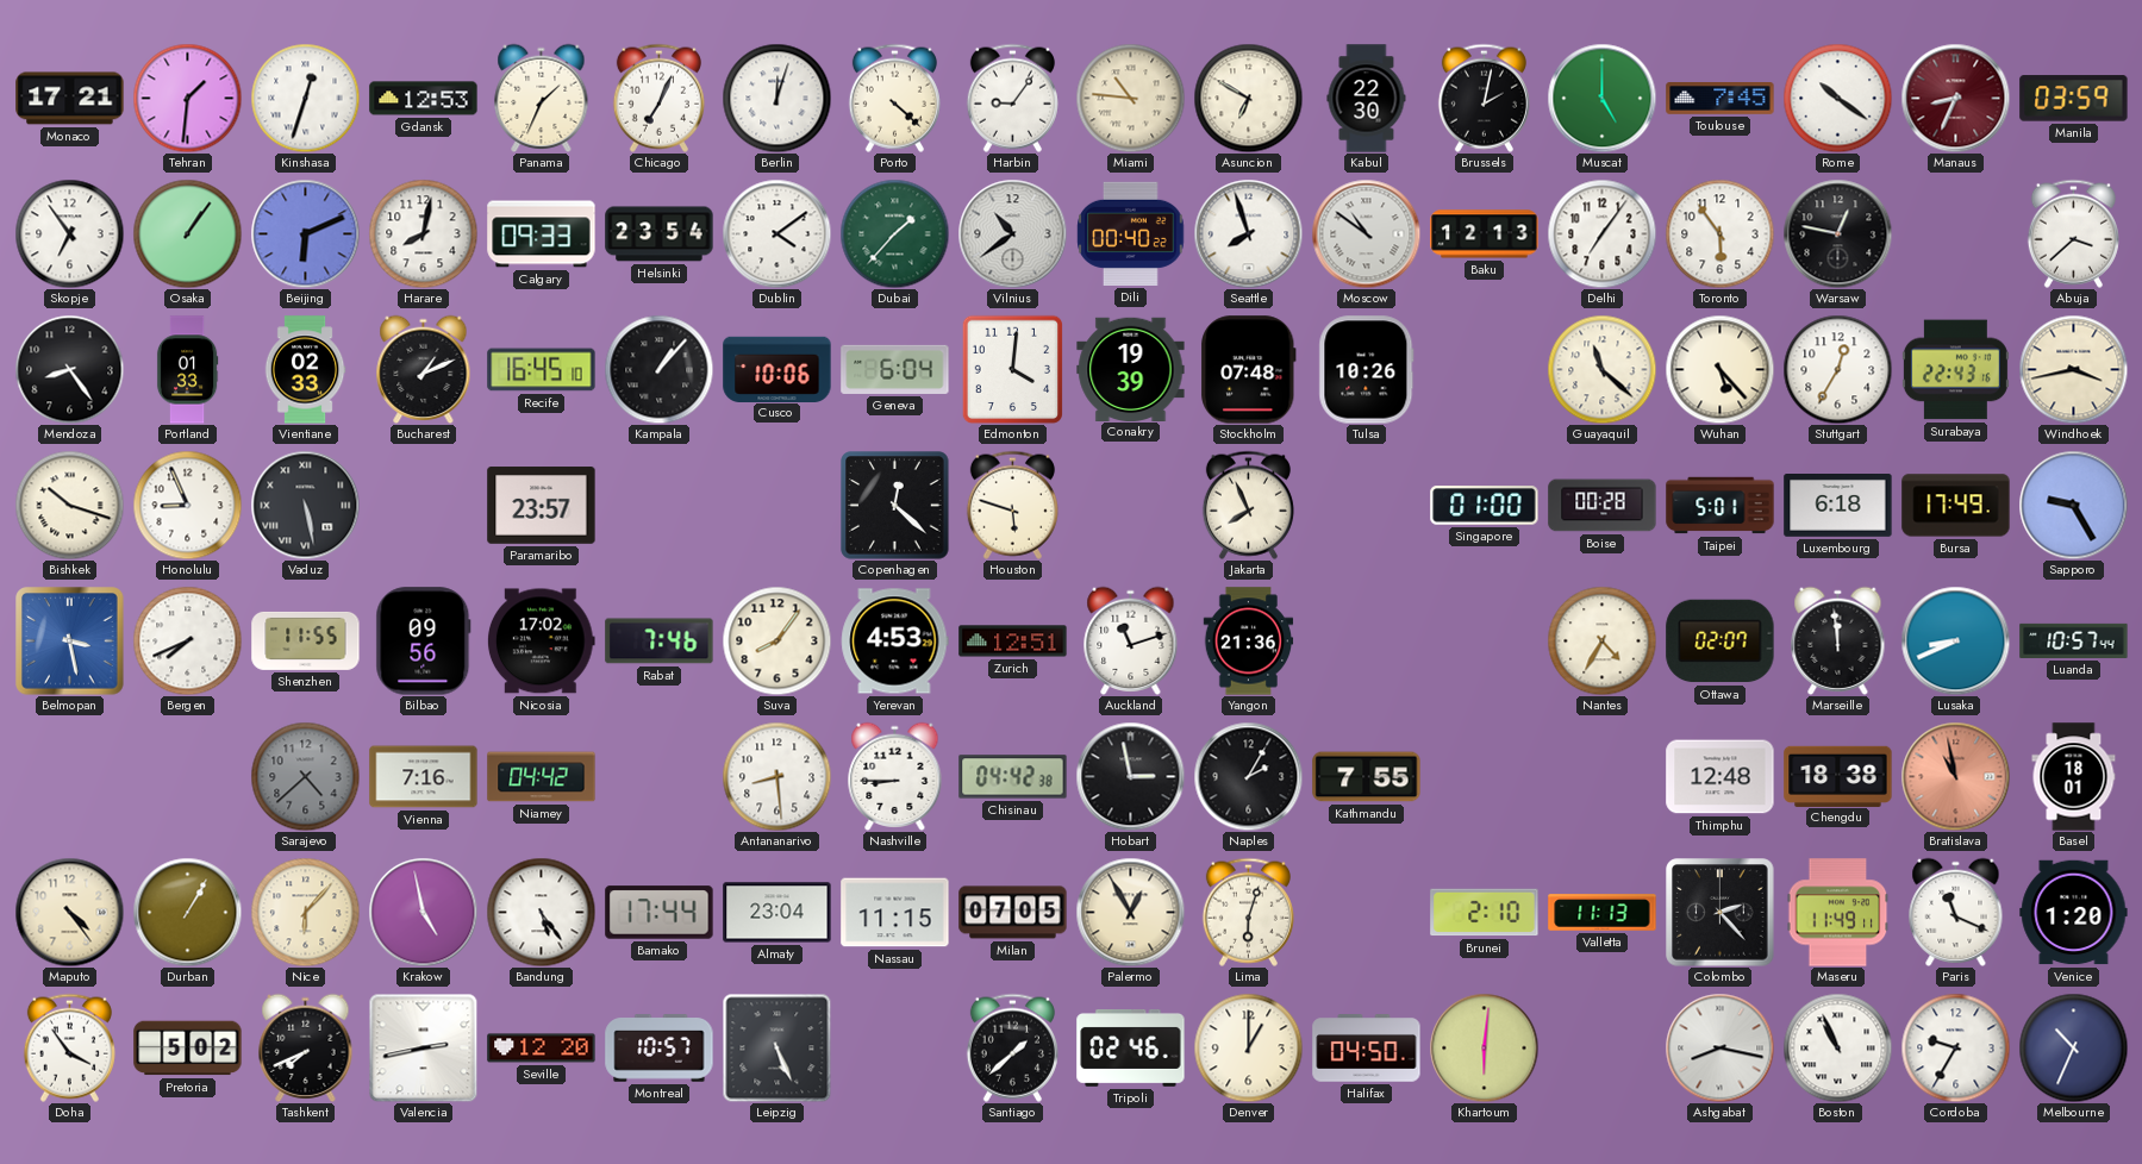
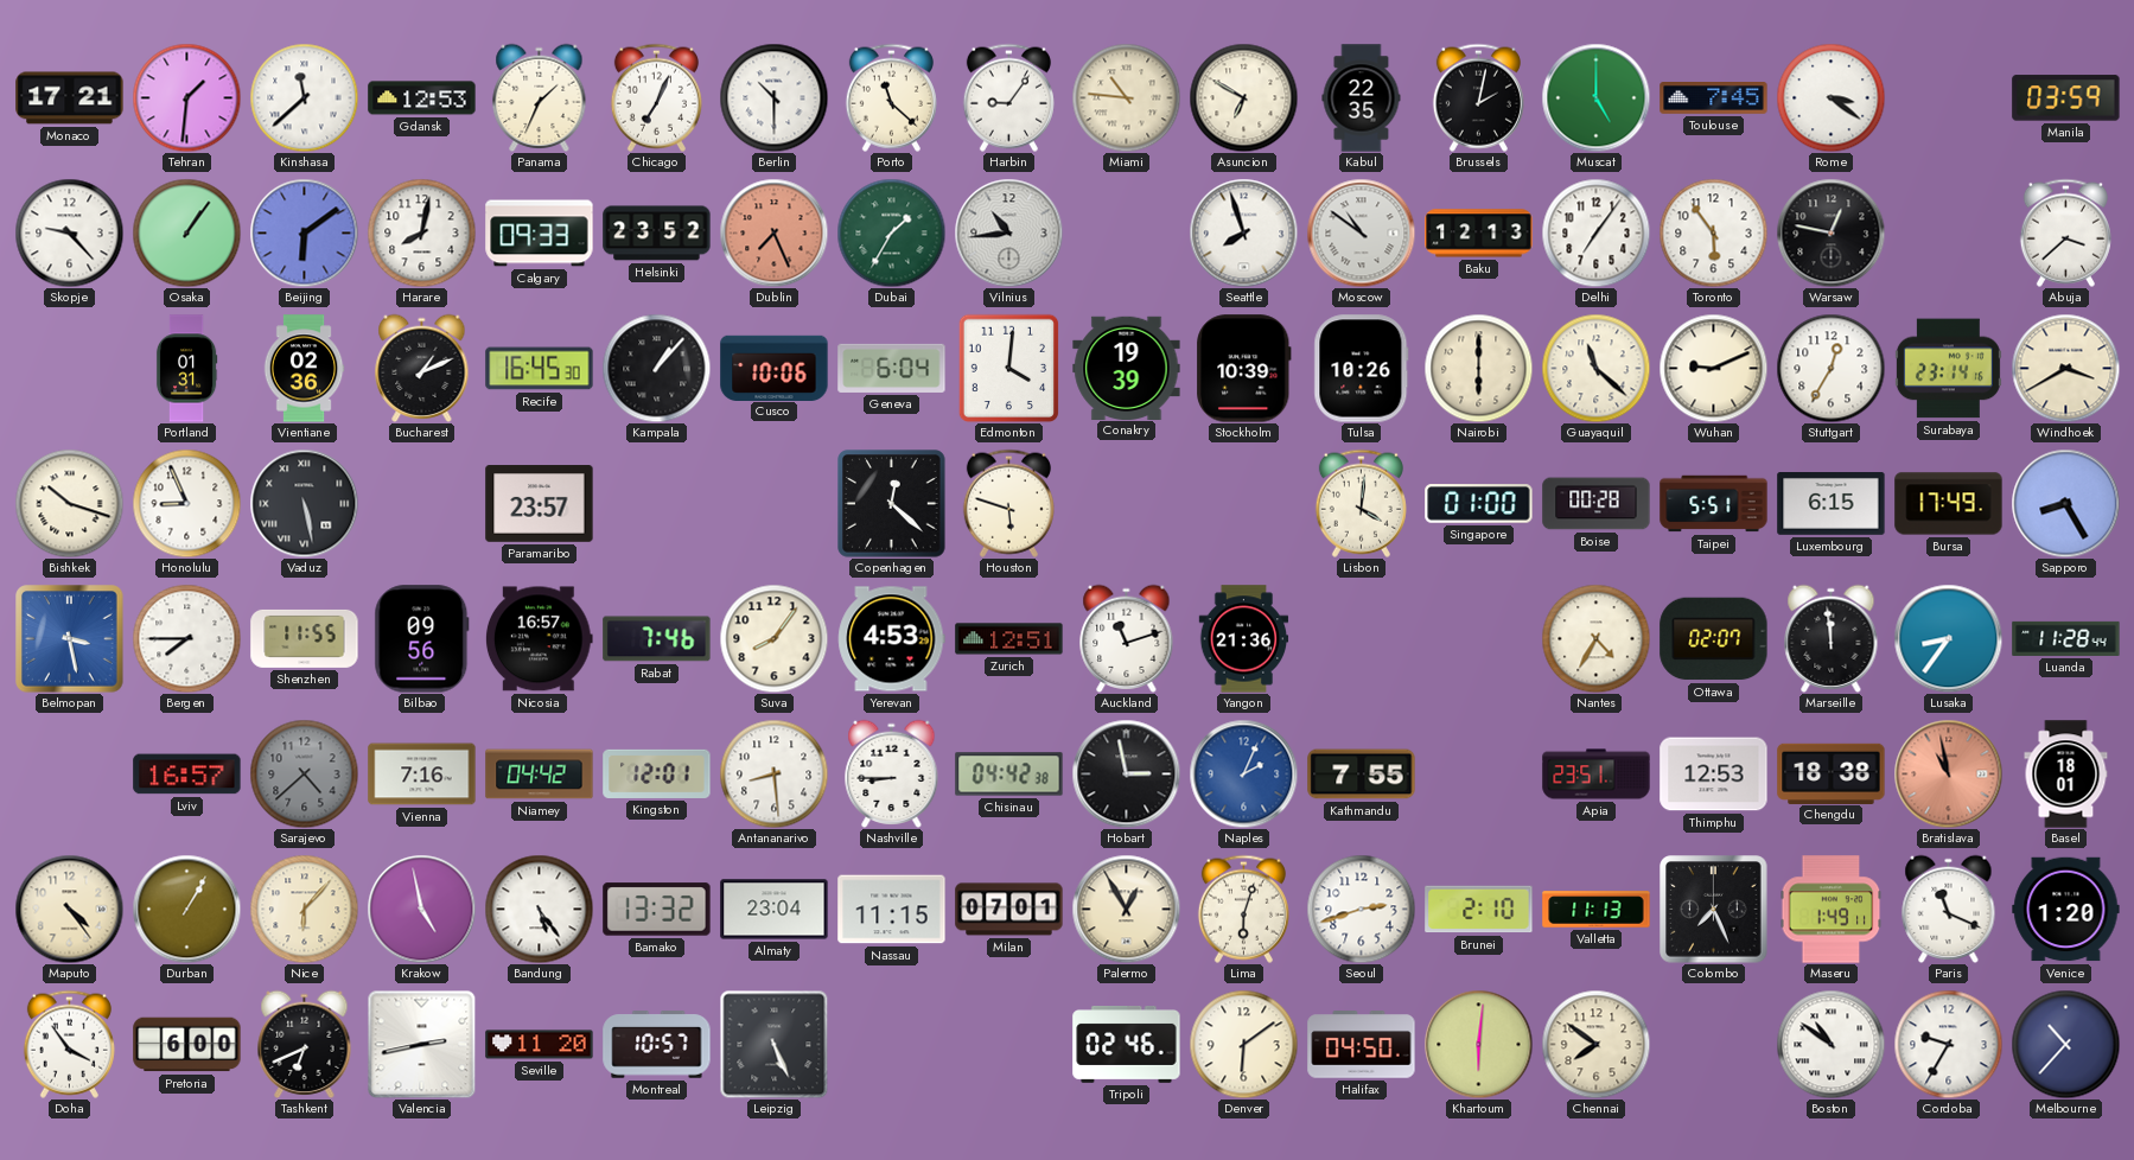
Kinshasa: 12:33 -> 11:38
Berlin: 12:03 -> 10:30
Porto: 4:22 -> 11:22
Kabul: 22:30 -> 22:35
Rome: 10:21 -> 3:21
Manaus: 8:34 -> none
Skopje: 6:54 -> 9:23
Beijing: 6:11 -> 6:09
Helsinki: 23:54 -> 23:52
Dublin: 4:09 -> 7:26
Dublin dial: white -> salmon
Dubai: 1:37 -> 1:35
Vilnius: 10:39 -> 10:44
Dili: 00:40 -> none
Mendoza: 8:24 -> none
Portland: 01:33 -> 01:31
Vientiane: 02:33 -> 02:36
Recife: 16:45:10 -> 16:45:30
Stockholm: 07:48 -> 10:39
Nairobi: none -> 6:00
Wuhan: 5:23 -> 9:11
Surabaya: 22:43 -> 23:14
Windhoek: 3:43 -> 3:40
Jakarta: 7:56 -> none
Lisbon: none -> 4:01
Taipei: 5:01 -> 5:51
Luxembourg: 6:18 -> 6:15
Sapporo: 9:25 -> 8:25
Bergen: 7:41 -> 7:45
Nicosia: 17:02 -> 16:57
Lusaka: 8:41 -> 8:36
Luanda: 10:57 -> 11:28
Lviv: none -> 16:57
Kingston: none -> 12:01
Naples: 2:05 -> 2:04
Naples dial: black -> blue
Apia: none -> 23:51
Thimphu: 12:48 -> 12:53
Bamako: 17:44 -> 13:32
Milan: 07:05 -> 07:01
Seoul: none -> 2:42
Colombo: 2:23 -> 7:26
Maseru: 11:49 -> 1:49
Pretoria: 5:02 -> 6:00
Tashkent: 7:41 -> 6:41
Seville: 12:20 -> 11:20
Santiago: 1:38 -> none
Denver: 1:00 -> 6:09
Chennai: none -> 7:51
Ashgabat: 8:17 -> none
Boston: 10:56 -> 10:51
Melbourne: 10:34 -> 10:37
